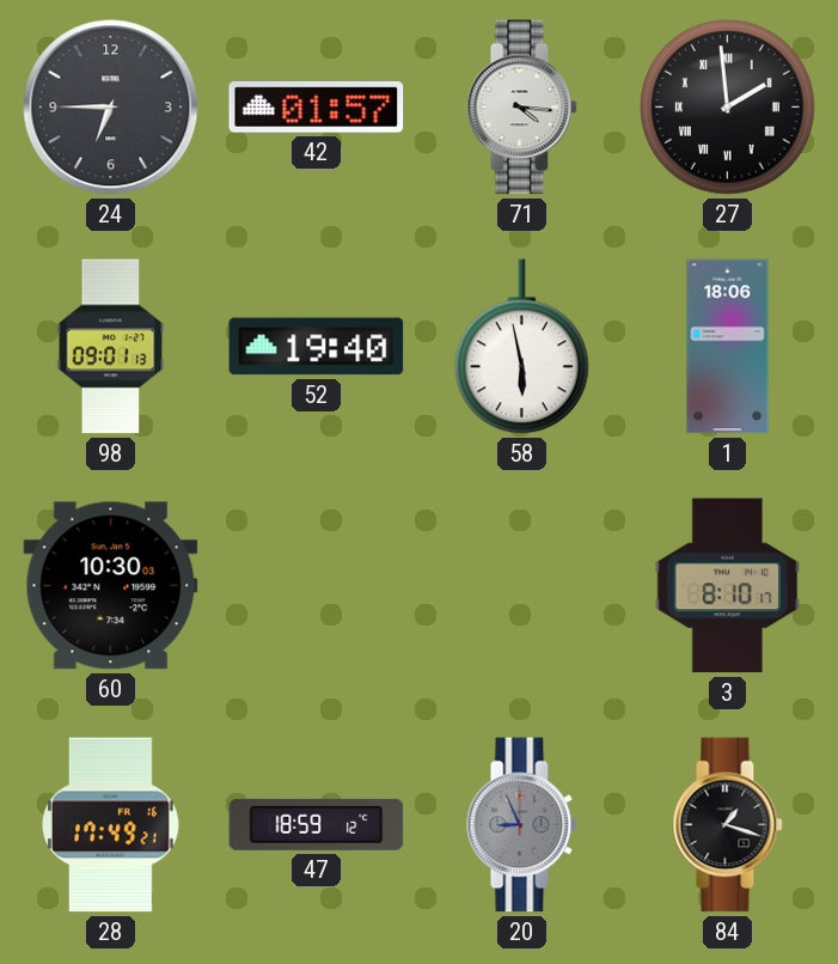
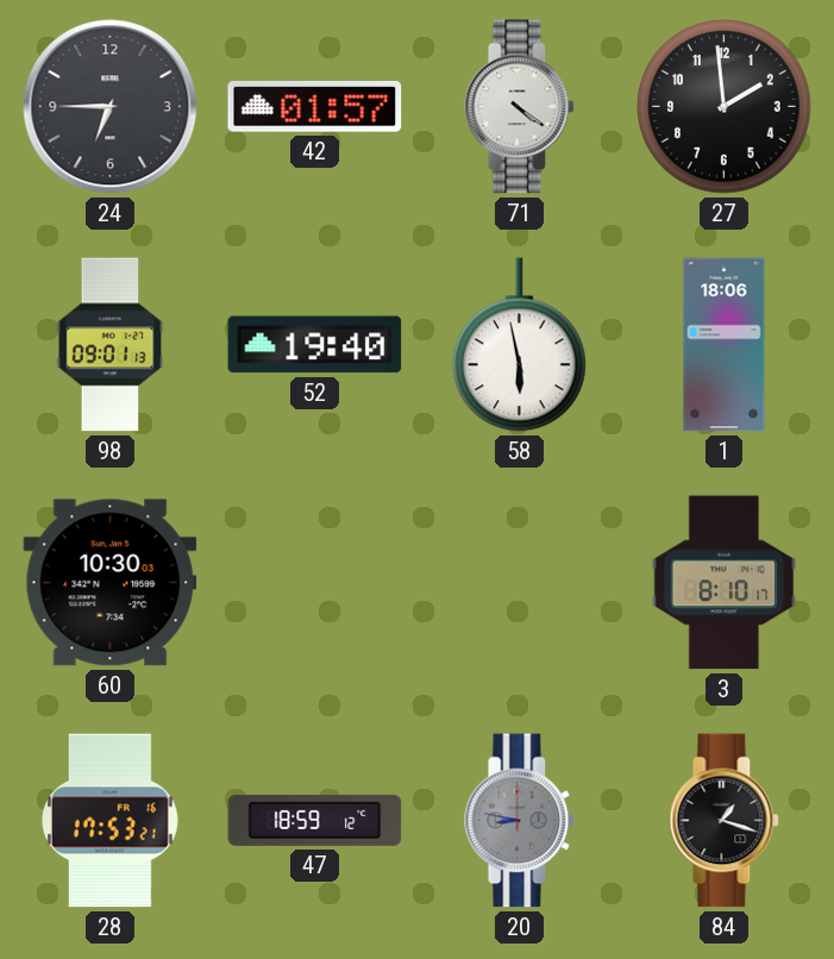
71: 4:16 -> 4:21
27 numerals: Roman -> Arabic
28: 17:49 -> 17:53
20: 8:56 -> 8:47
